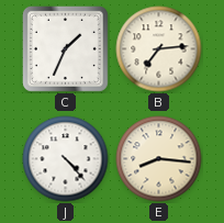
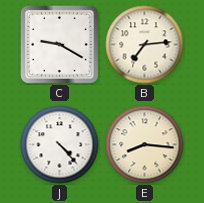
C: 1:34 -> 9:20
